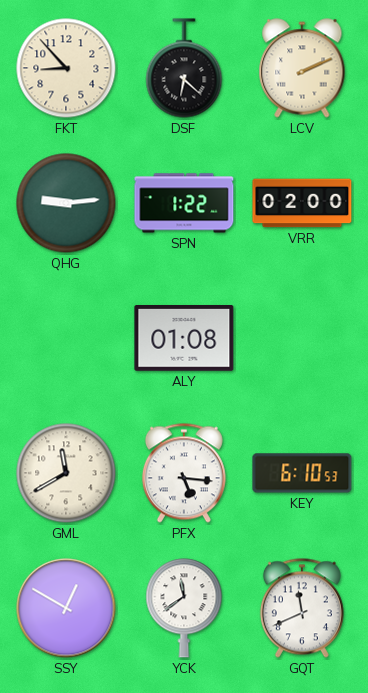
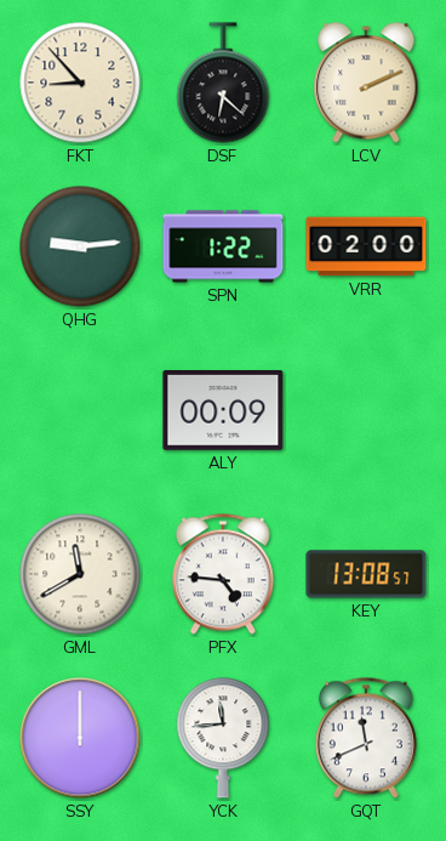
ALY: 01:08 -> 00:09
PFX: 5:16 -> 4:46
KEY: 6:10 -> 13:08
SSY: 12:50 -> 12:00
YCK: 11:39 -> 11:44
